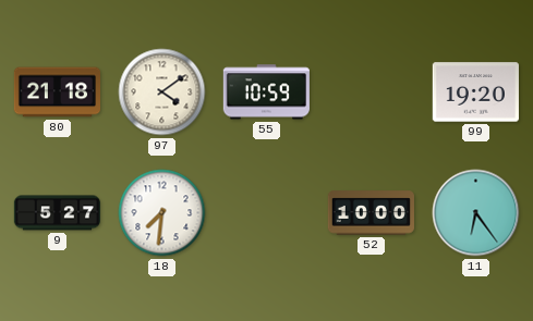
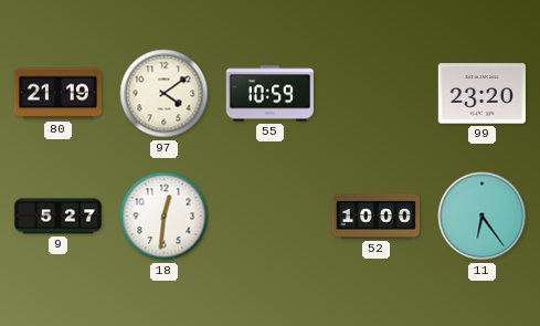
80: 21:18 -> 21:19
99: 19:20 -> 23:20
18: 7:31 -> 12:31
